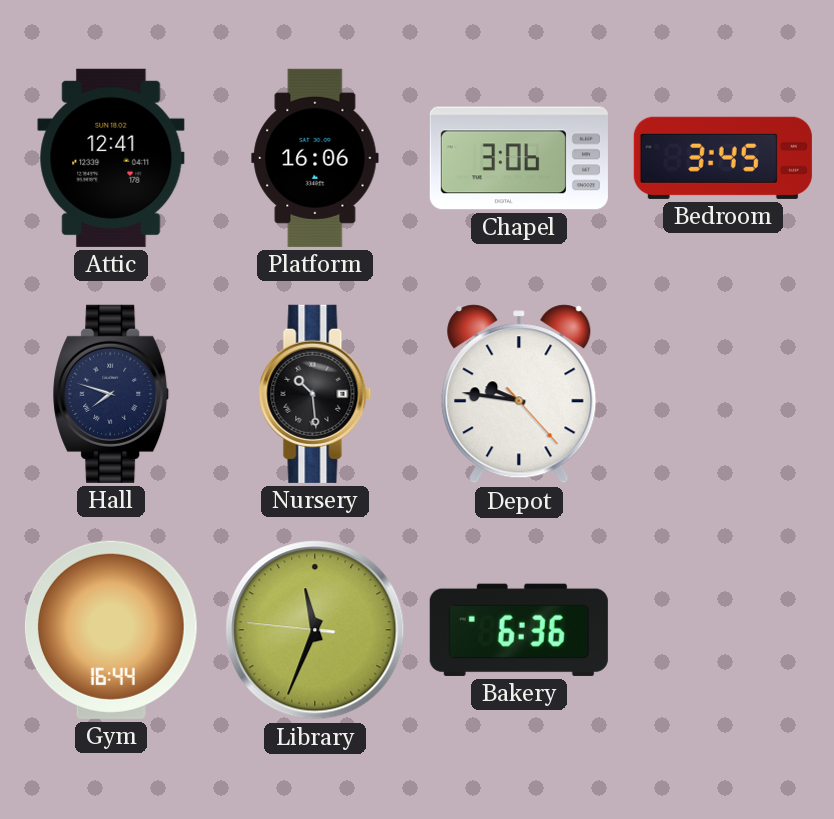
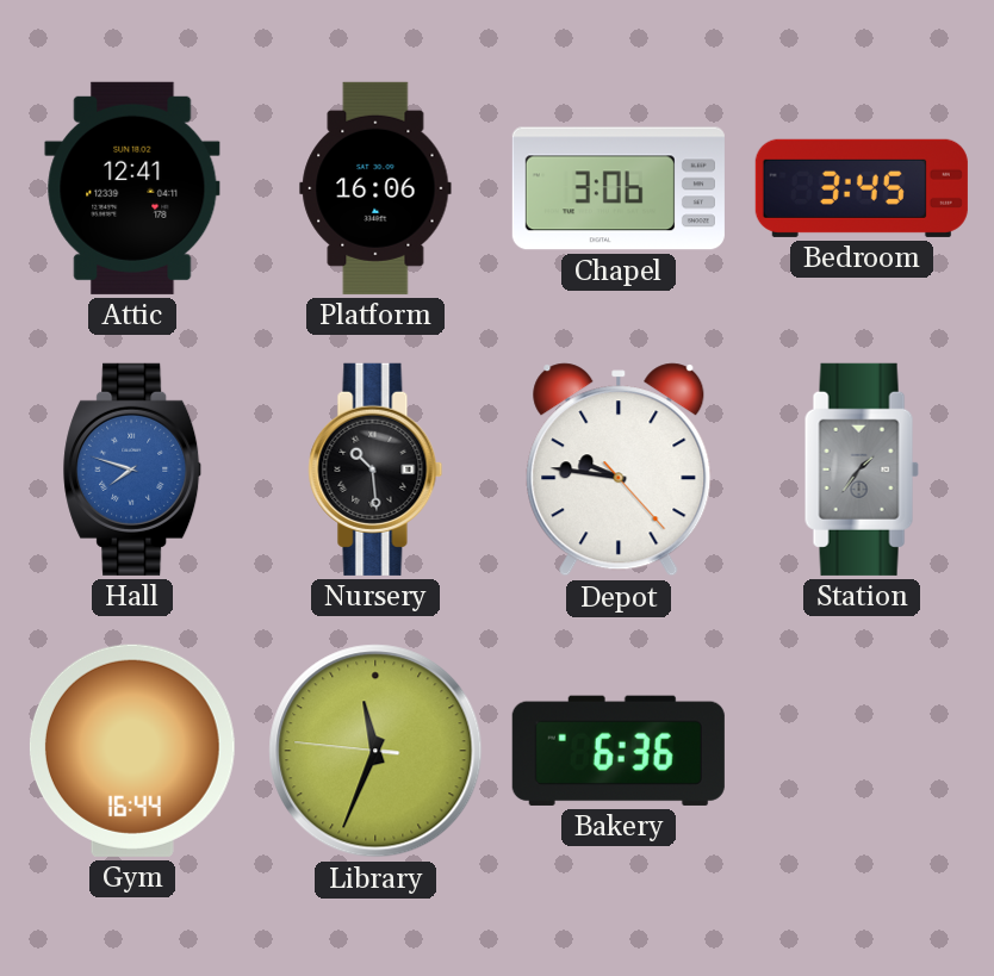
Hall dial: navy -> blue
Station: none -> 1:36
